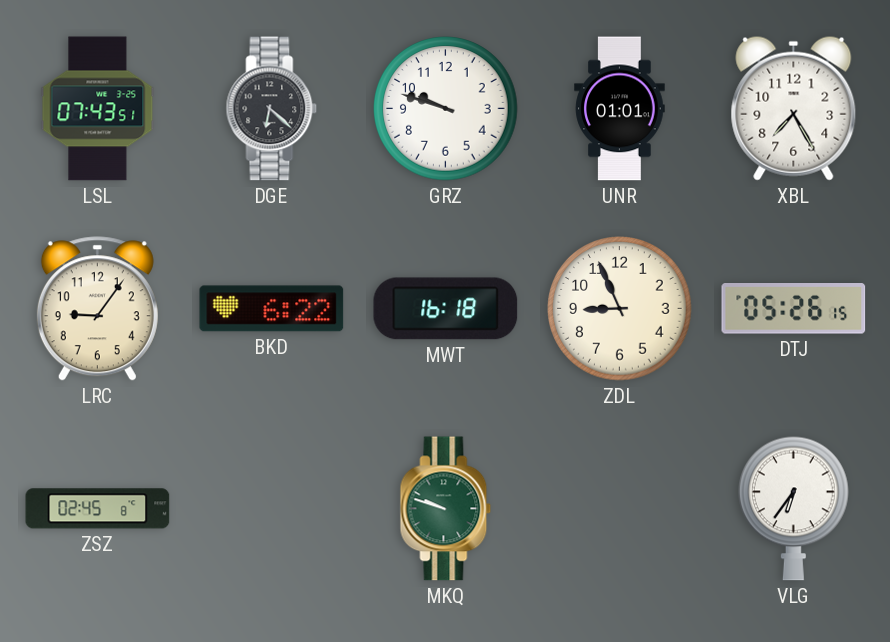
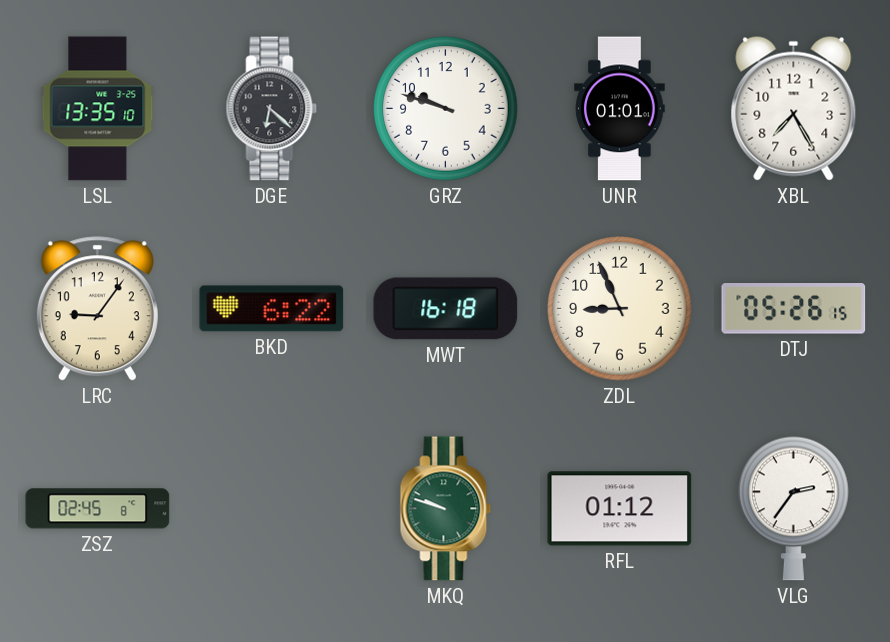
LSL: 07:43 -> 13:35
RFL: none -> 01:12
VLG: 6:36 -> 2:36
